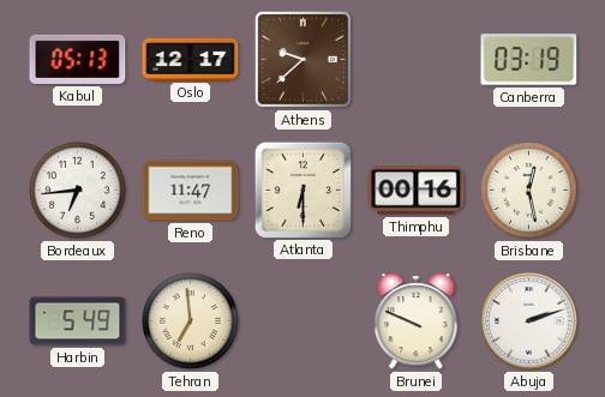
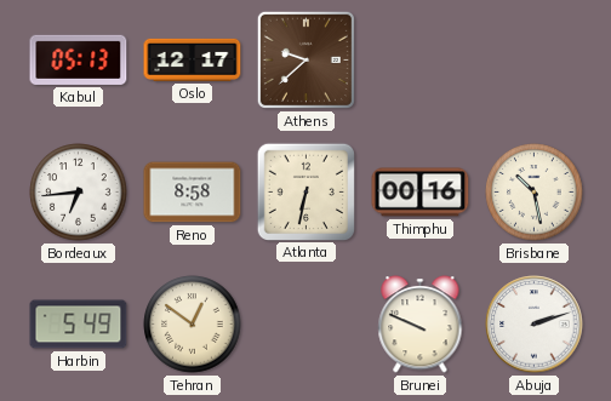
Canberra: 03:19 -> none
Reno: 11:47 -> 8:58
Atlanta: 6:30 -> 6:32
Brisbane: 12:28 -> 10:28
Tehran: 6:59 -> 12:51
